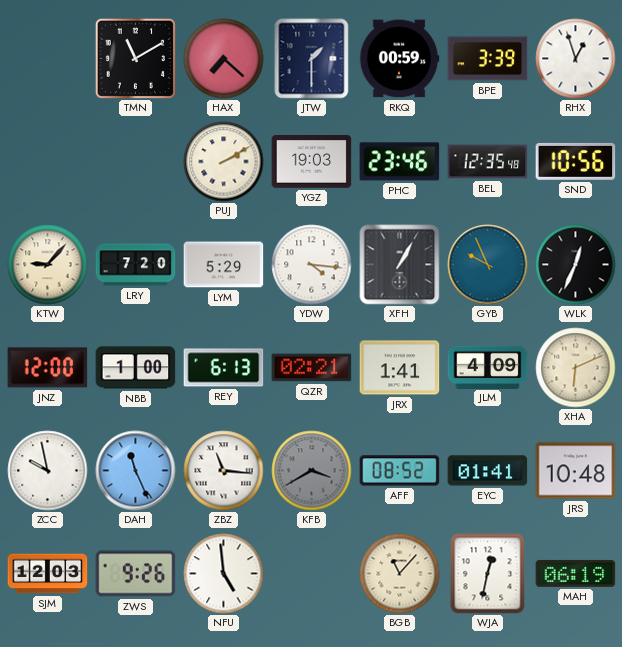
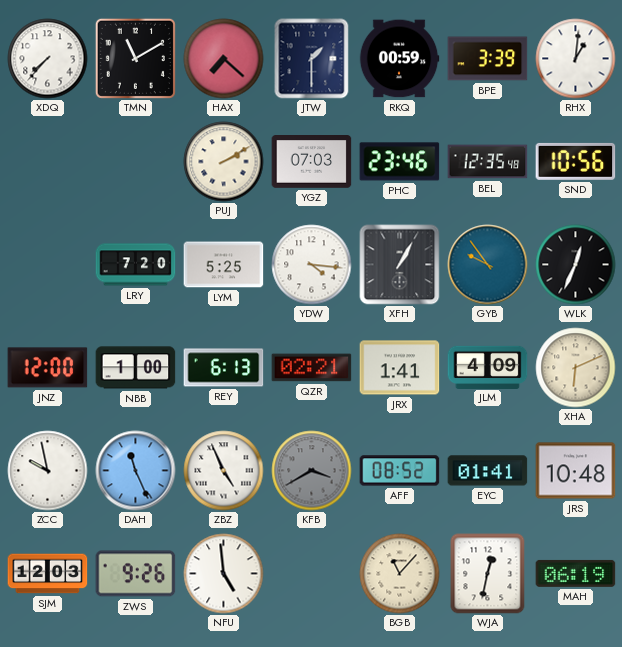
XDQ: none -> 7:37
RHX: 12:57 -> 1:01
YGZ: 19:03 -> 07:03
KTW: 9:07 -> none
LYM: 5:29 -> 5:25
GYB: 9:56 -> 9:54
ZBZ: 11:16 -> 4:56
